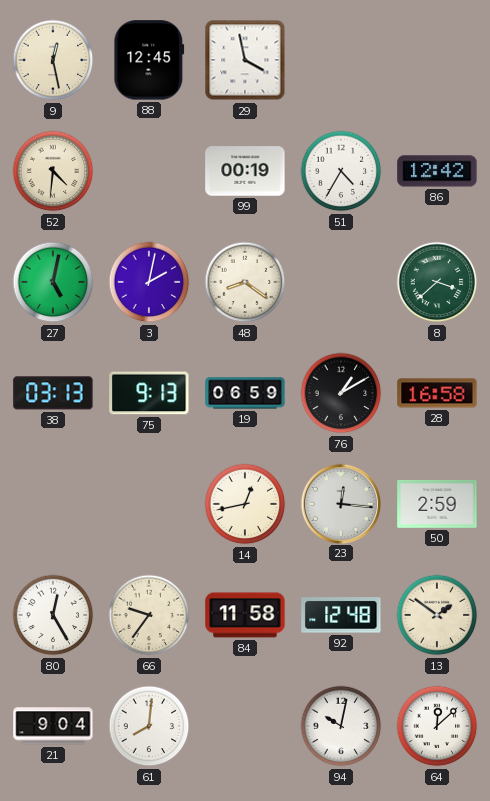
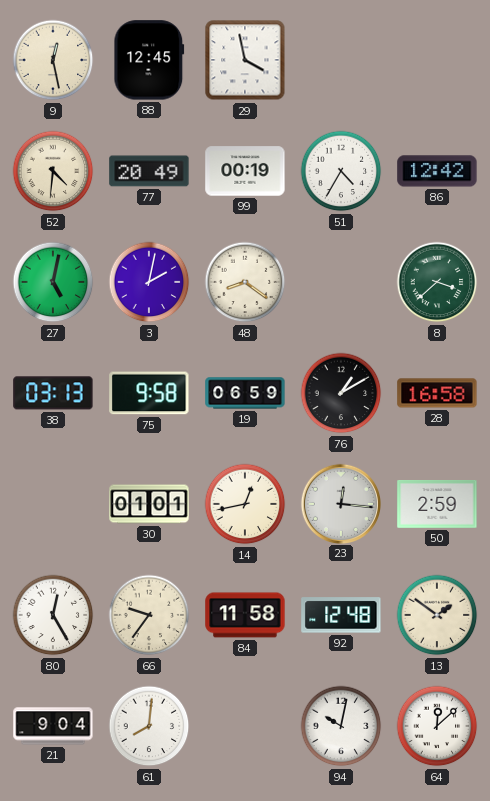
77: none -> 20:49
75: 9:13 -> 9:58
30: none -> 01:01
